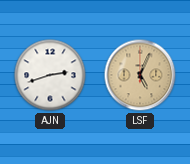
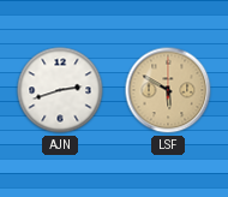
LSF: 5:04 -> 5:50
